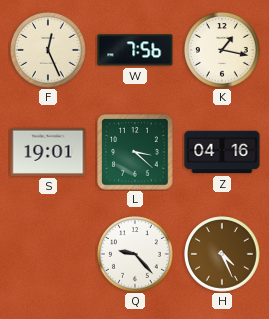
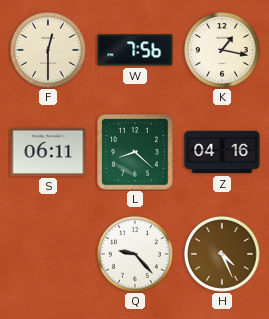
F: 12:26 -> 12:30
S: 19:01 -> 06:11
L: 3:22 -> 8:22
